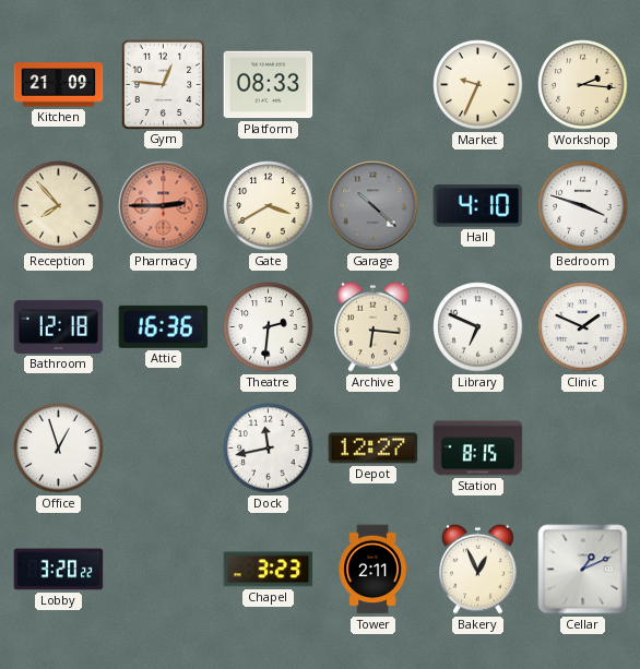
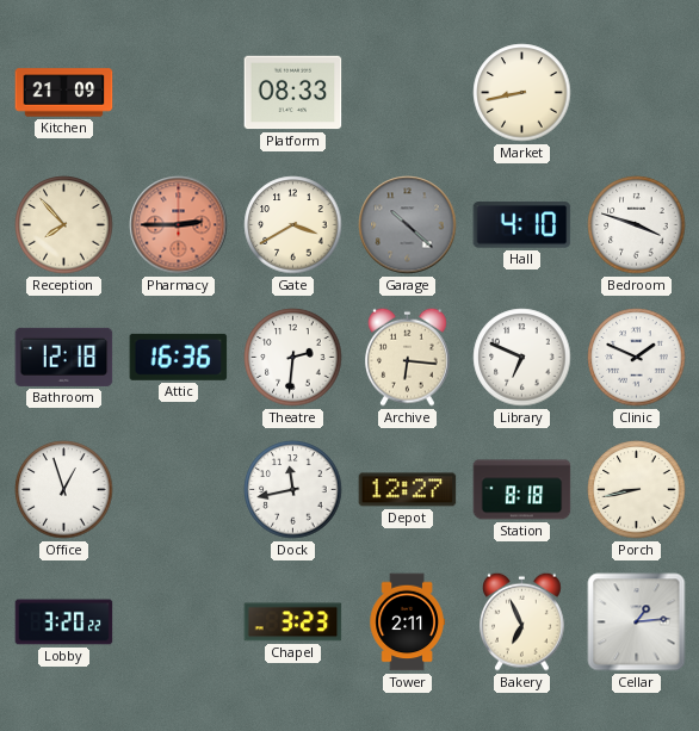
Gym: 12:46 -> none
Market: 9:34 -> 8:43
Workshop: 2:16 -> none
Station: 8:15 -> 8:18
Porch: none -> 8:43
Bakery: 12:56 -> 6:56
Cellar: 1:11 -> 1:14
